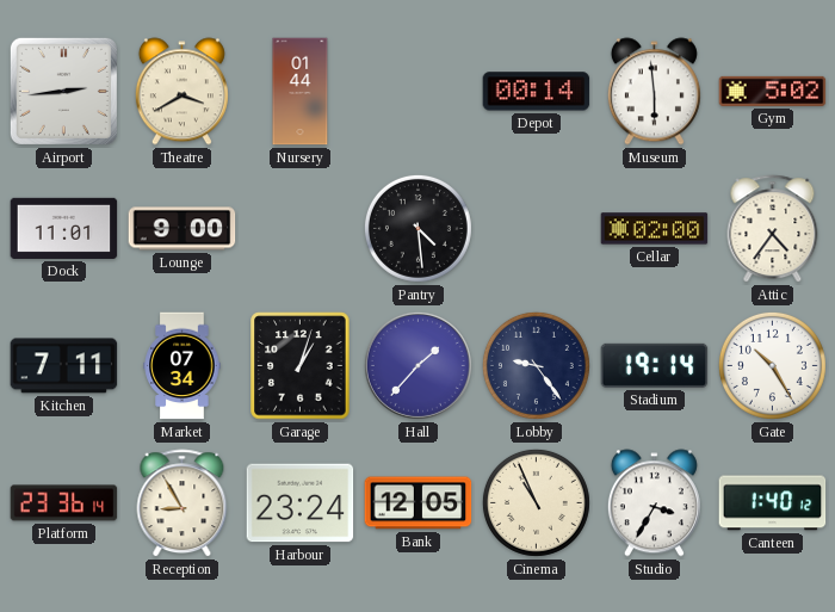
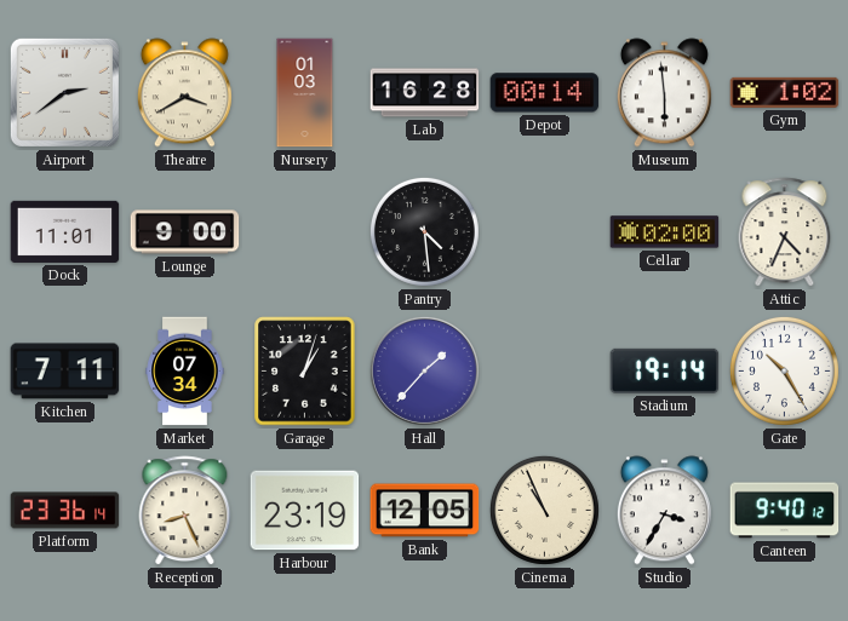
Airport: 2:44 -> 2:39
Nursery: 01:44 -> 01:03
Lab: none -> 16:28
Gym: 5:02 -> 1:02
Attic: 4:36 -> 4:34
Lobby: 9:24 -> none
Reception: 8:55 -> 8:26
Harbour: 23:24 -> 23:19
Canteen: 1:40 -> 9:40
